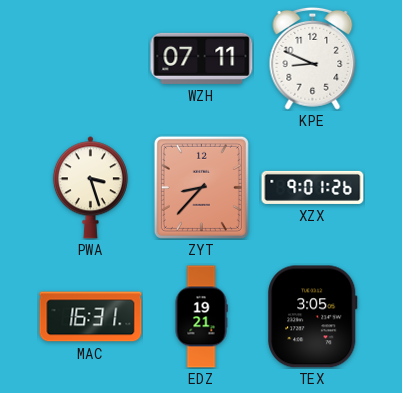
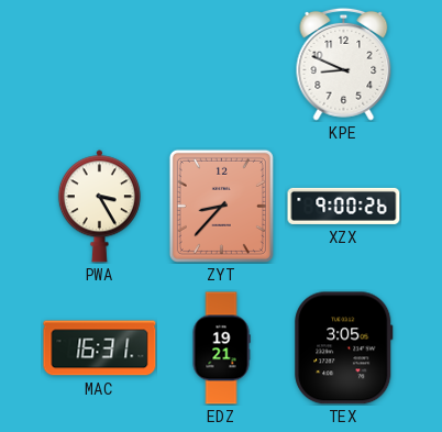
WZH: 07:11 -> none
PWA: 3:27 -> 3:25
XZX: 9:01 -> 9:00
